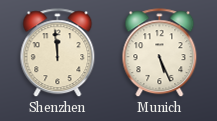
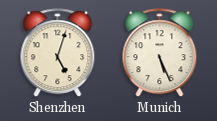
Shenzhen: 11:59 -> 5:03
